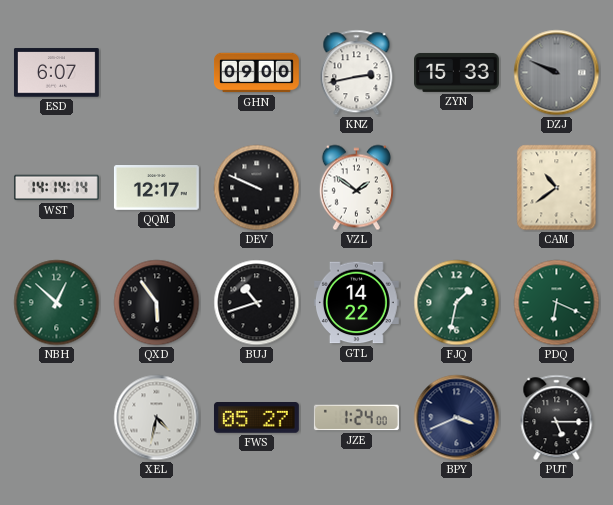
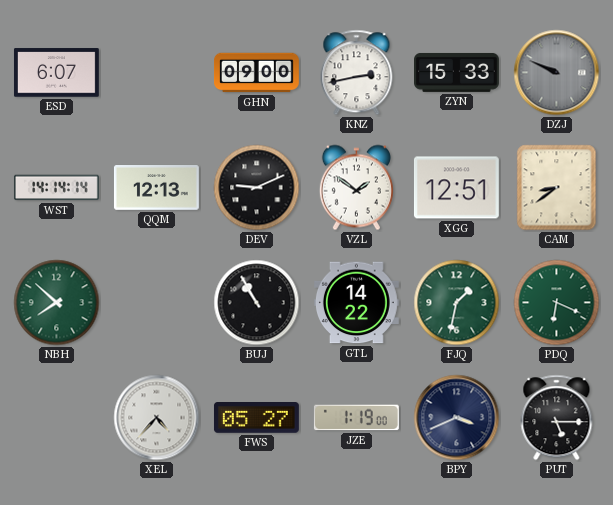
QQM: 12:17 -> 12:13
DEV: 9:49 -> 9:11
XGG: none -> 12:51
CAM: 10:39 -> 8:39
NBH: 12:52 -> 7:52
QXD: 5:54 -> none
BUJ: 10:42 -> 10:55
XEL: 4:32 -> 4:37
JZE: 1:24 -> 1:19
